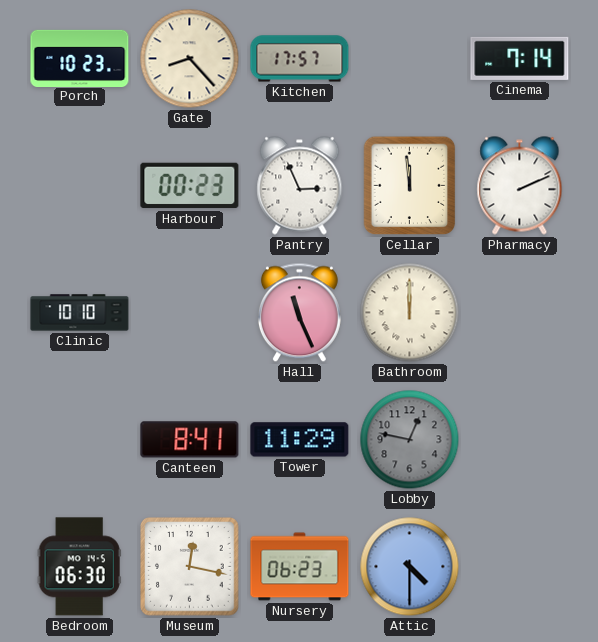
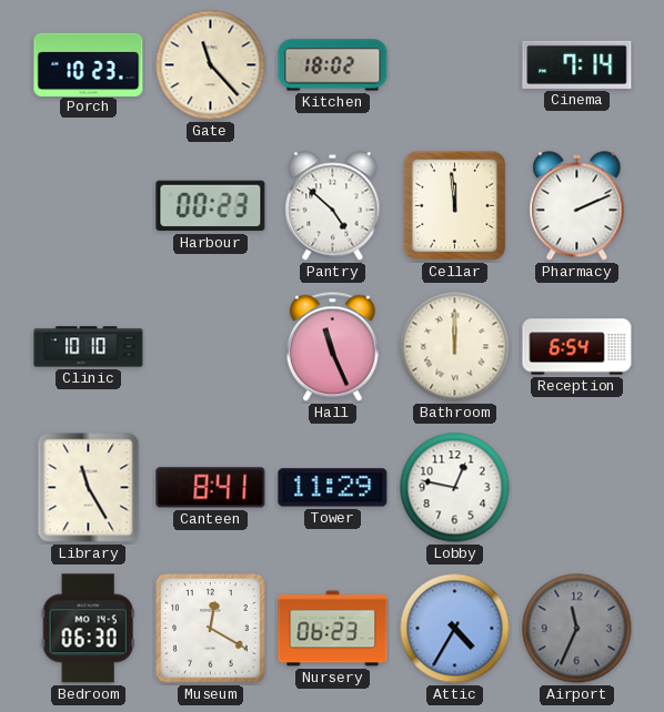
Gate: 8:23 -> 11:23
Kitchen: 17:57 -> 18:02
Pantry: 2:56 -> 4:52
Reception: none -> 6:54
Library: none -> 11:25
Lobby dial: grey -> white
Museum: 12:17 -> 12:20
Attic: 4:30 -> 4:35
Airport: none -> 11:34
